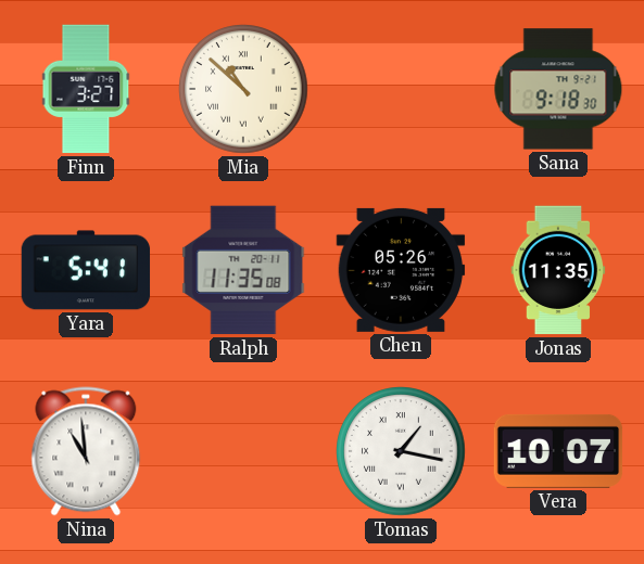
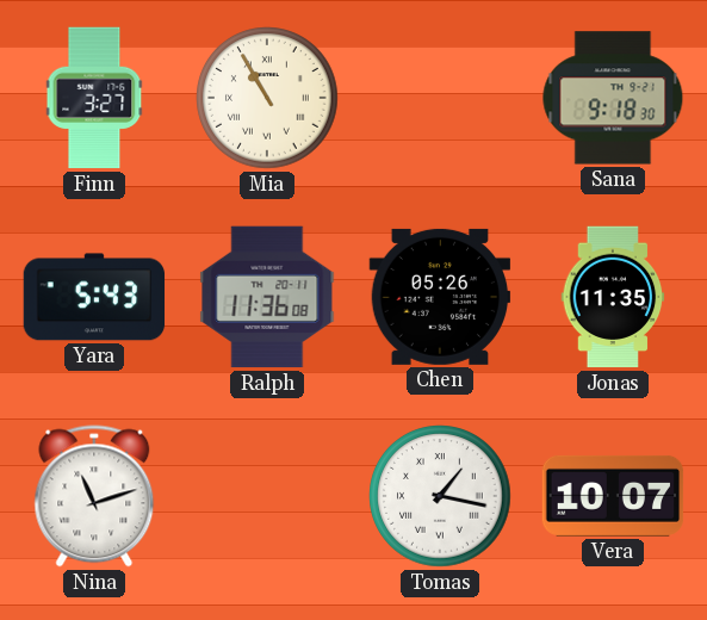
Mia: 10:52 -> 10:55
Yara: 5:41 -> 5:43
Ralph: 11:35 -> 11:36
Nina: 10:59 -> 11:12
